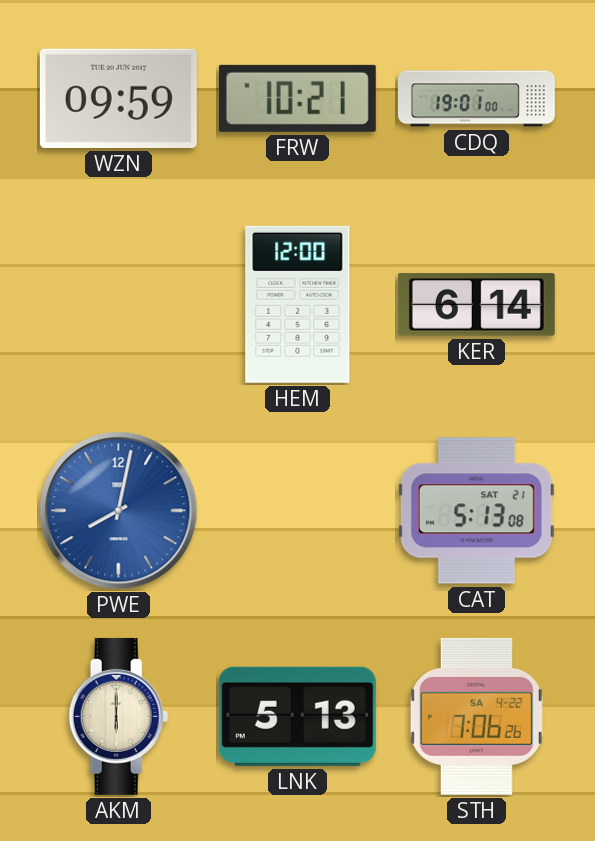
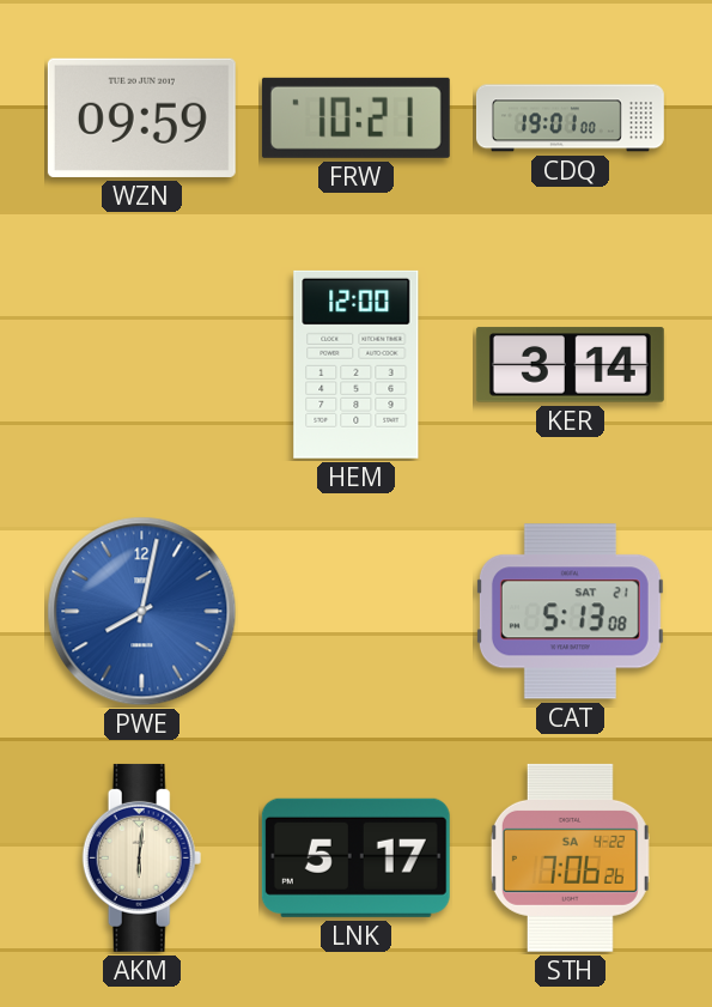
KER: 6:14 -> 3:14
AKM: 6:00 -> 6:01
LNK: 5:13 -> 5:17
